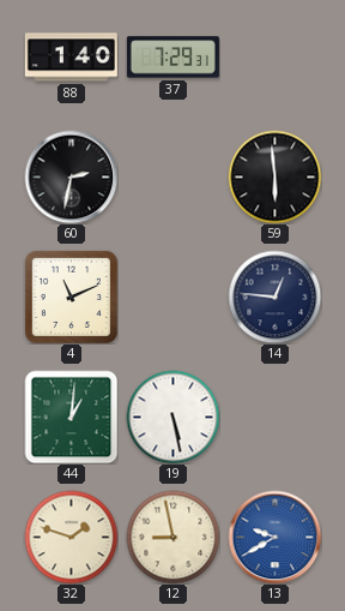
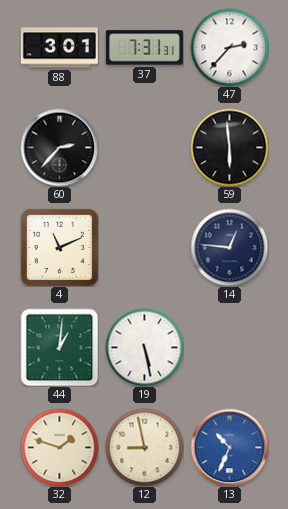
88: 1:40 -> 3:01
37: 7:29 -> 7:31
47: none -> 2:37
60: 2:32 -> 2:37
13: 9:40 -> 10:34
